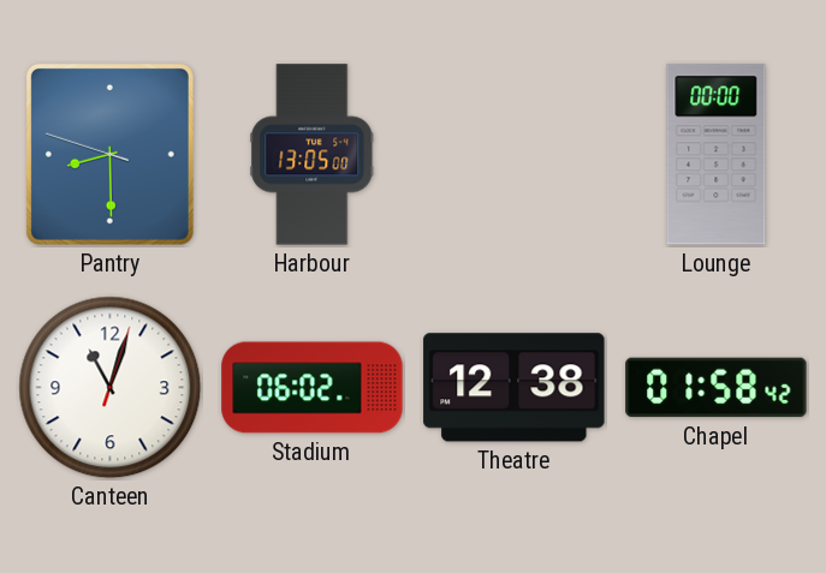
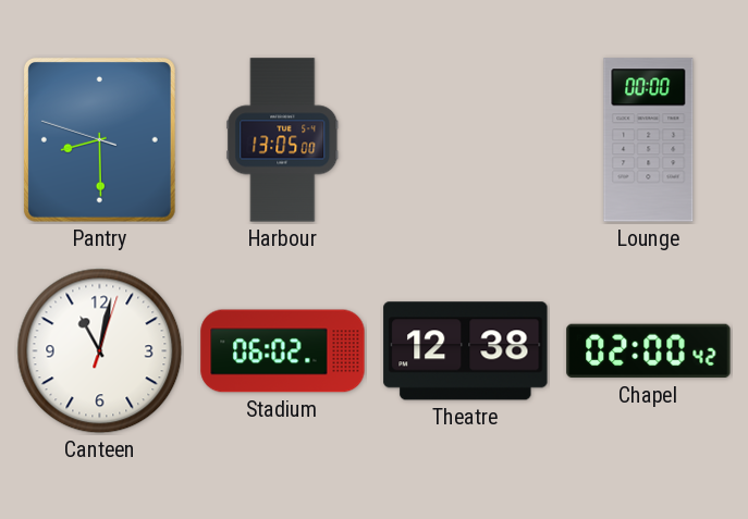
Canteen: 11:03 -> 11:02
Chapel: 01:58 -> 02:00
